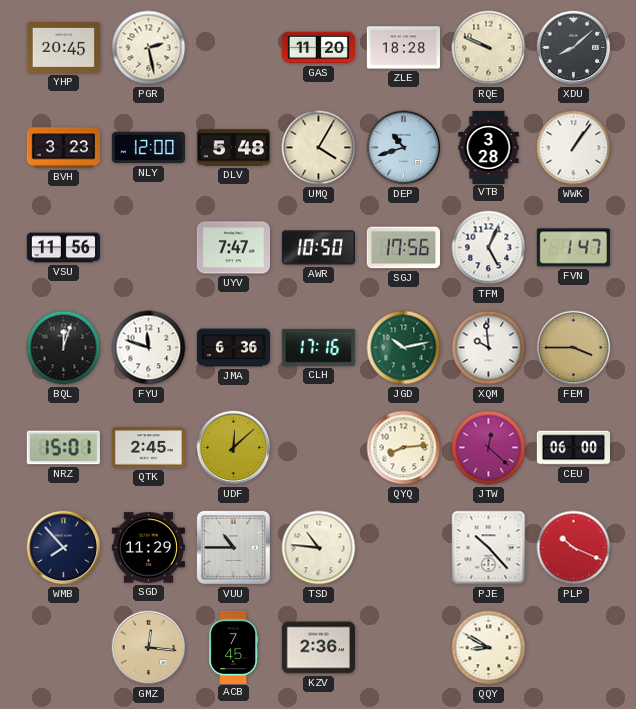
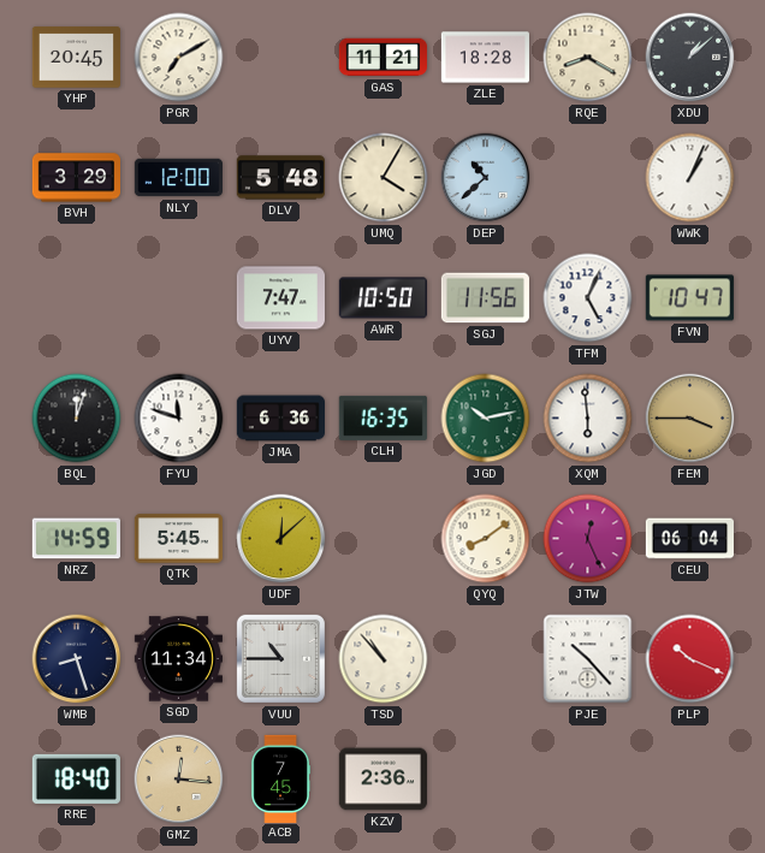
PGR: 2:28 -> 7:10
GAS: 11:20 -> 11:21
RQE: 9:49 -> 8:20
XDU: 8:08 -> 1:08
BVH: 3:23 -> 3:29
DEP: 10:42 -> 10:38
VTB: 3:28 -> none
WWK: 1:06 -> 1:04
VSU: 11:56 -> none
SGJ: 17:56 -> 11:56
FVN: 1:47 -> 10:47
CLH: 17:16 -> 16:35
XQM: 9:59 -> 5:59
NRZ: 15:01 -> 14:59
QTK: 2:45 -> 5:45
QYQ: 8:14 -> 8:09
JTW: 12:22 -> 12:26
CEU: 06:00 -> 06:04
WMB: 7:53 -> 8:27
SGD: 11:29 -> 11:34
TSD: 10:46 -> 10:53
RRE: none -> 18:40
QQY: 8:50 -> none
